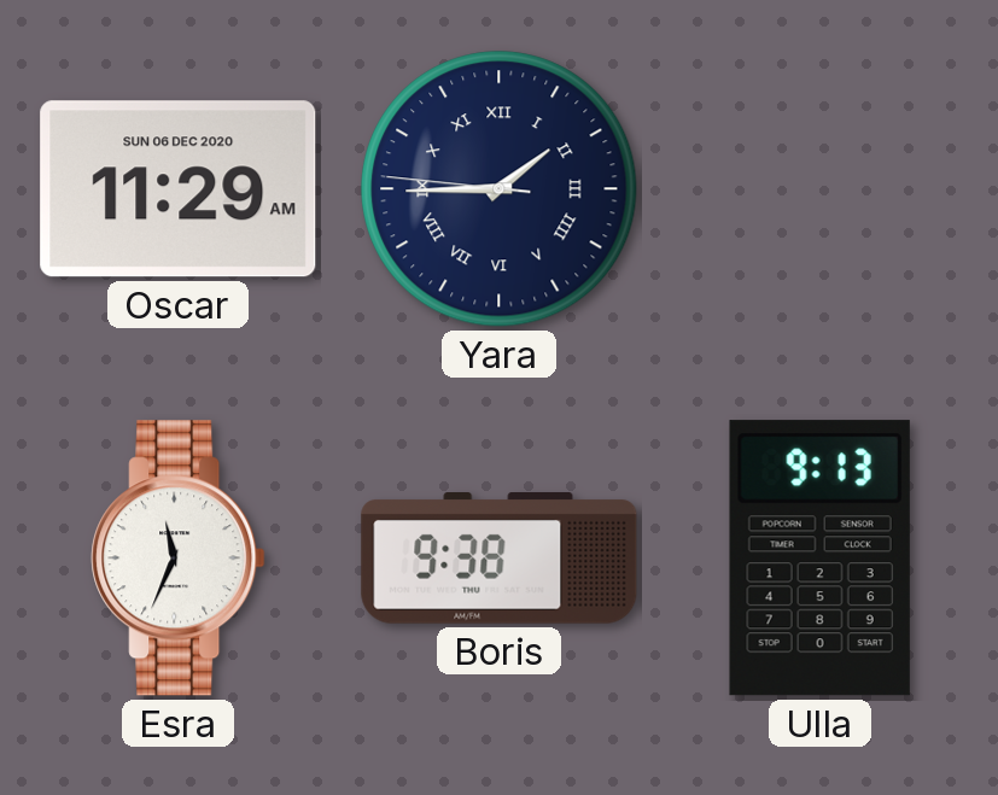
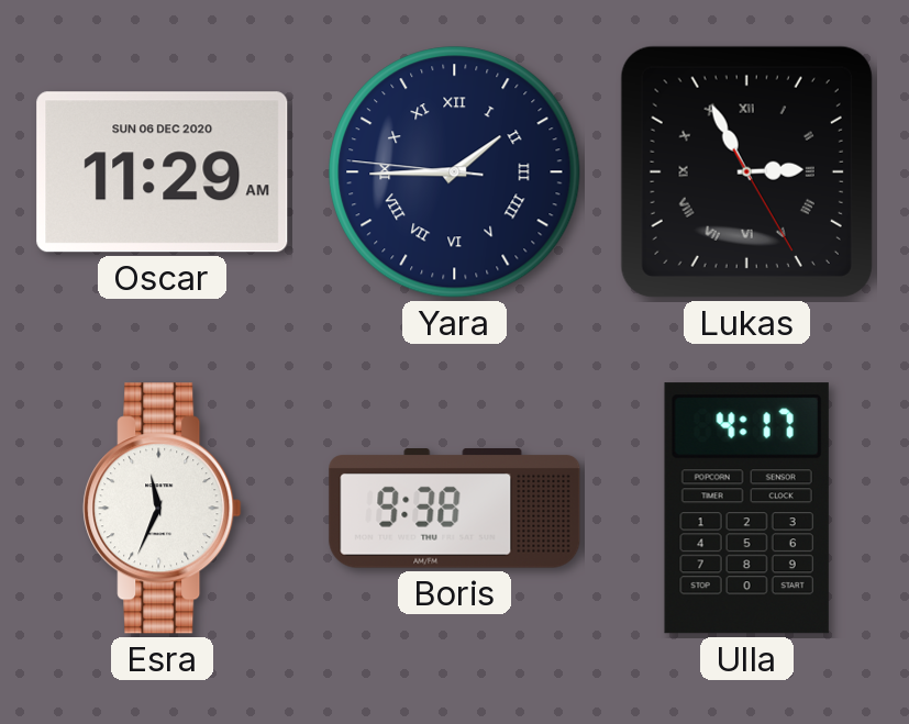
Lukas: none -> 2:55
Ulla: 9:13 -> 4:17
